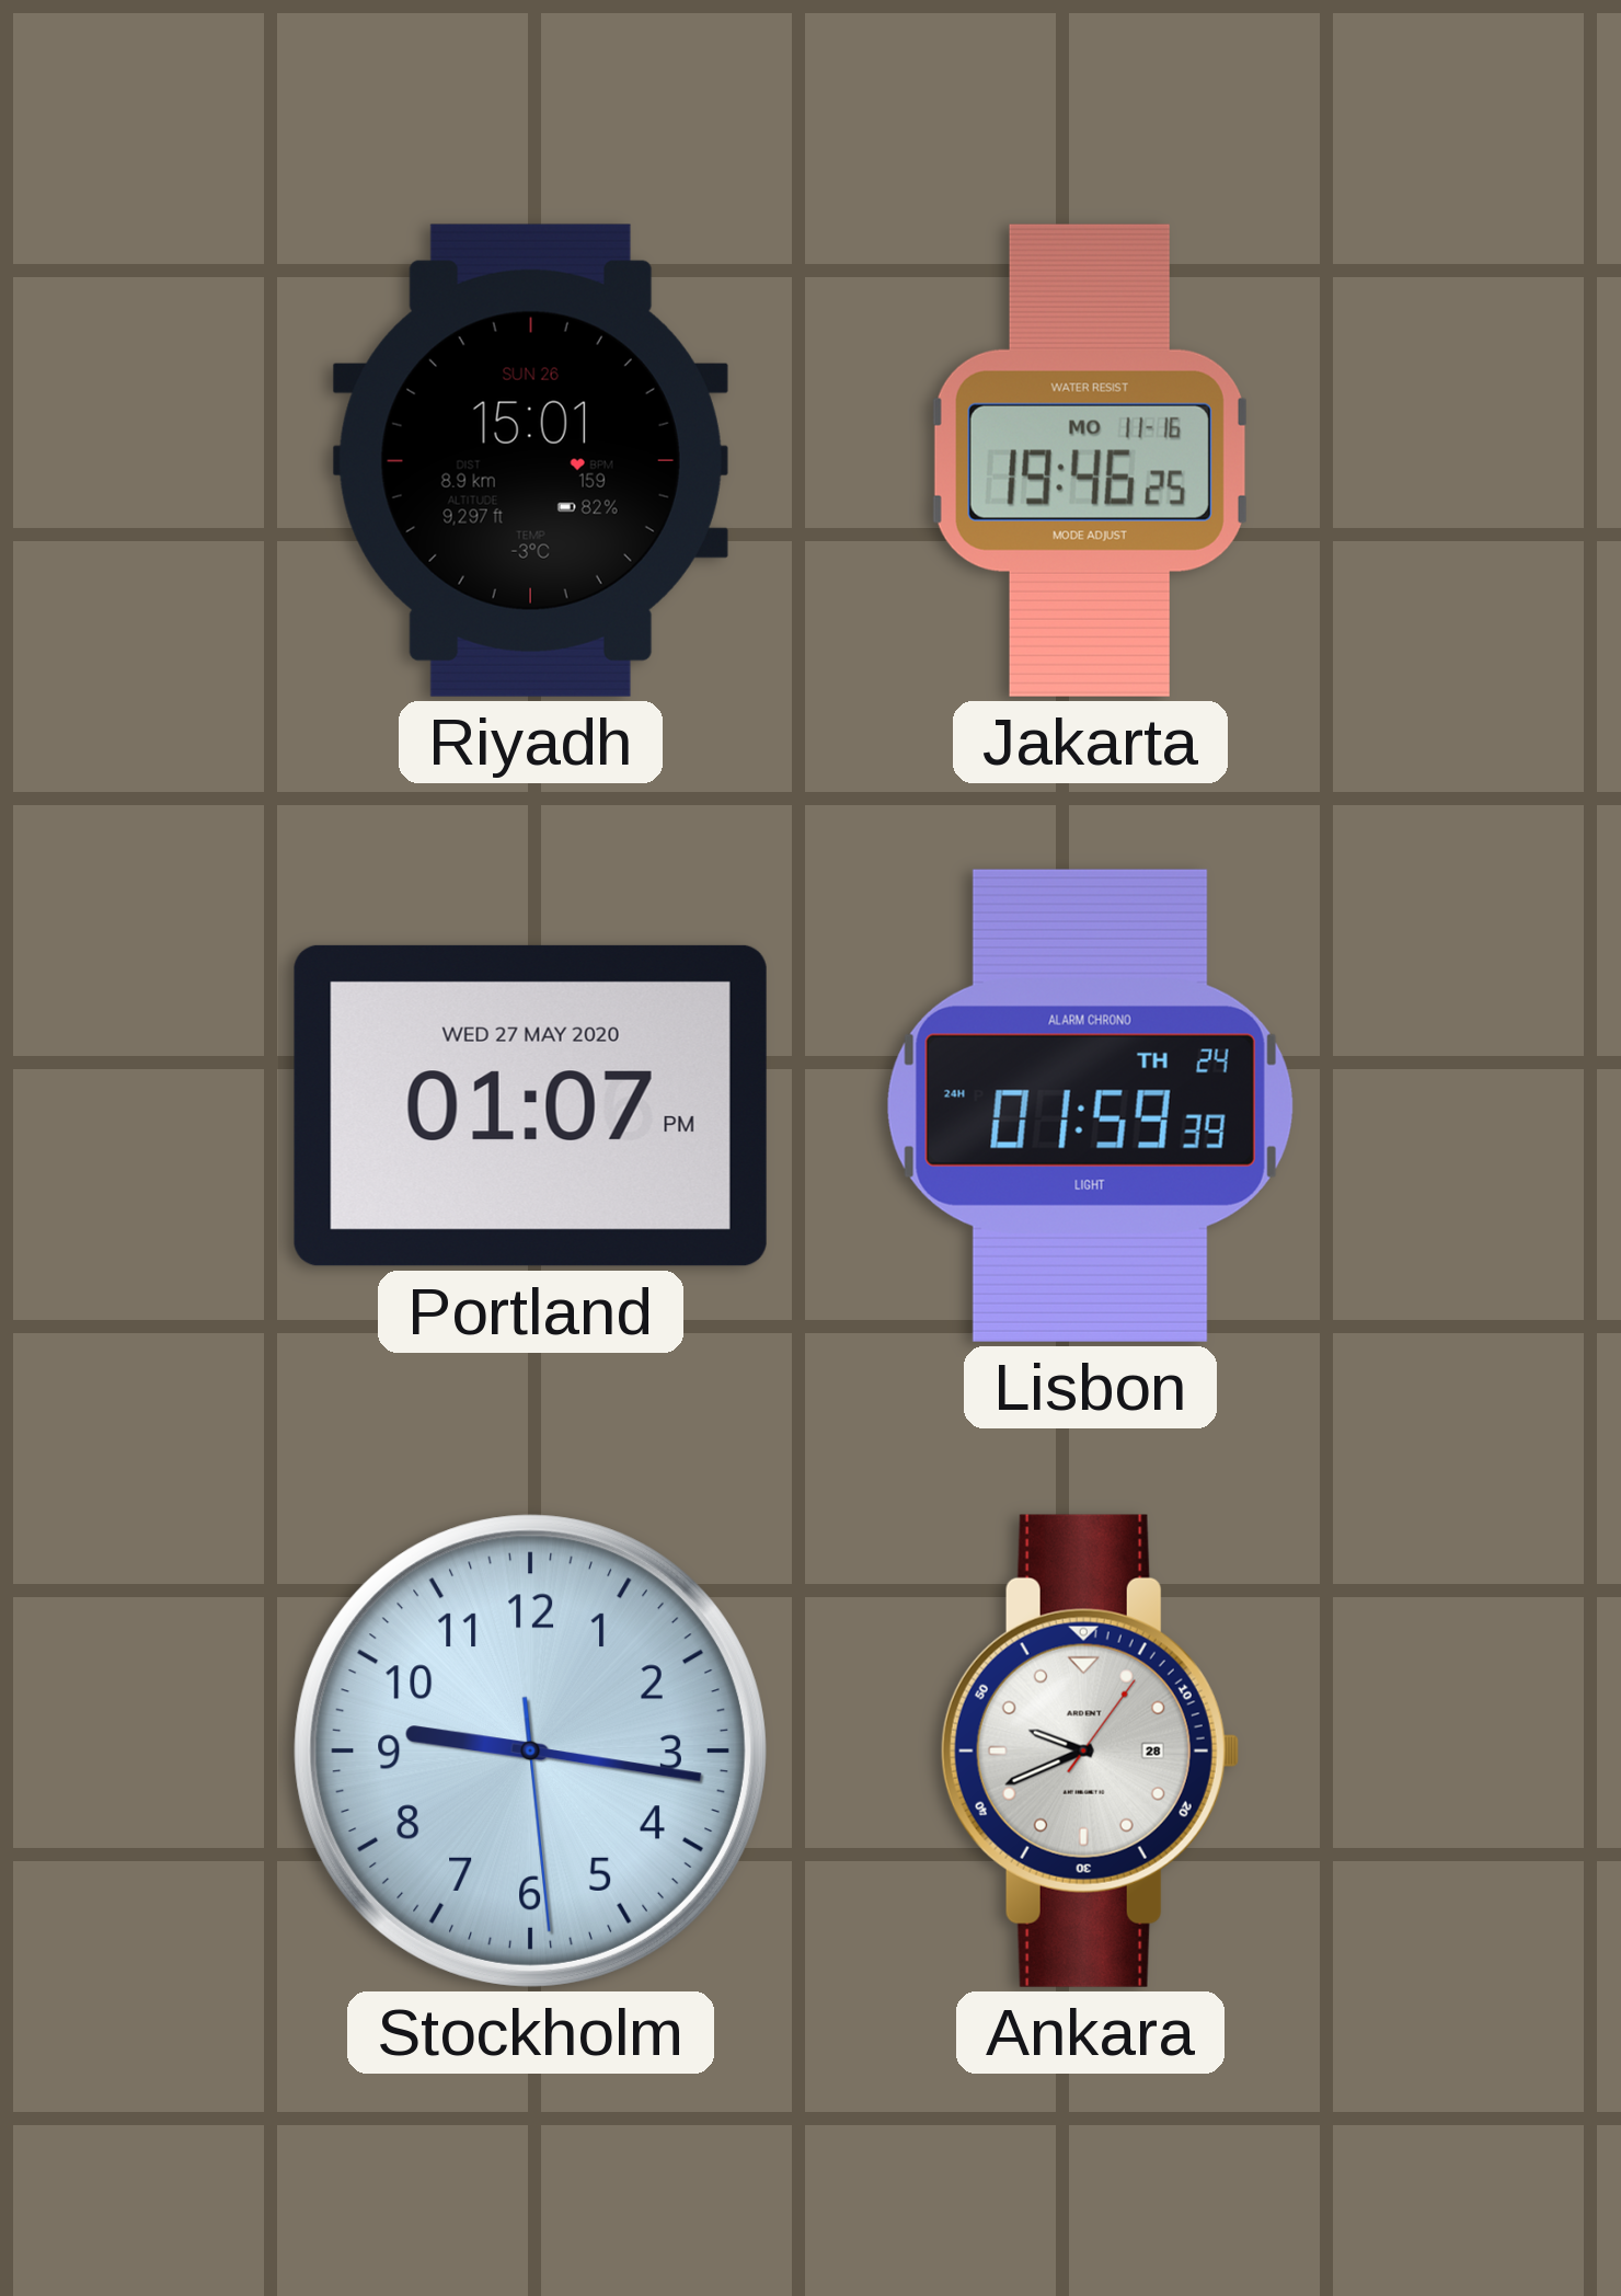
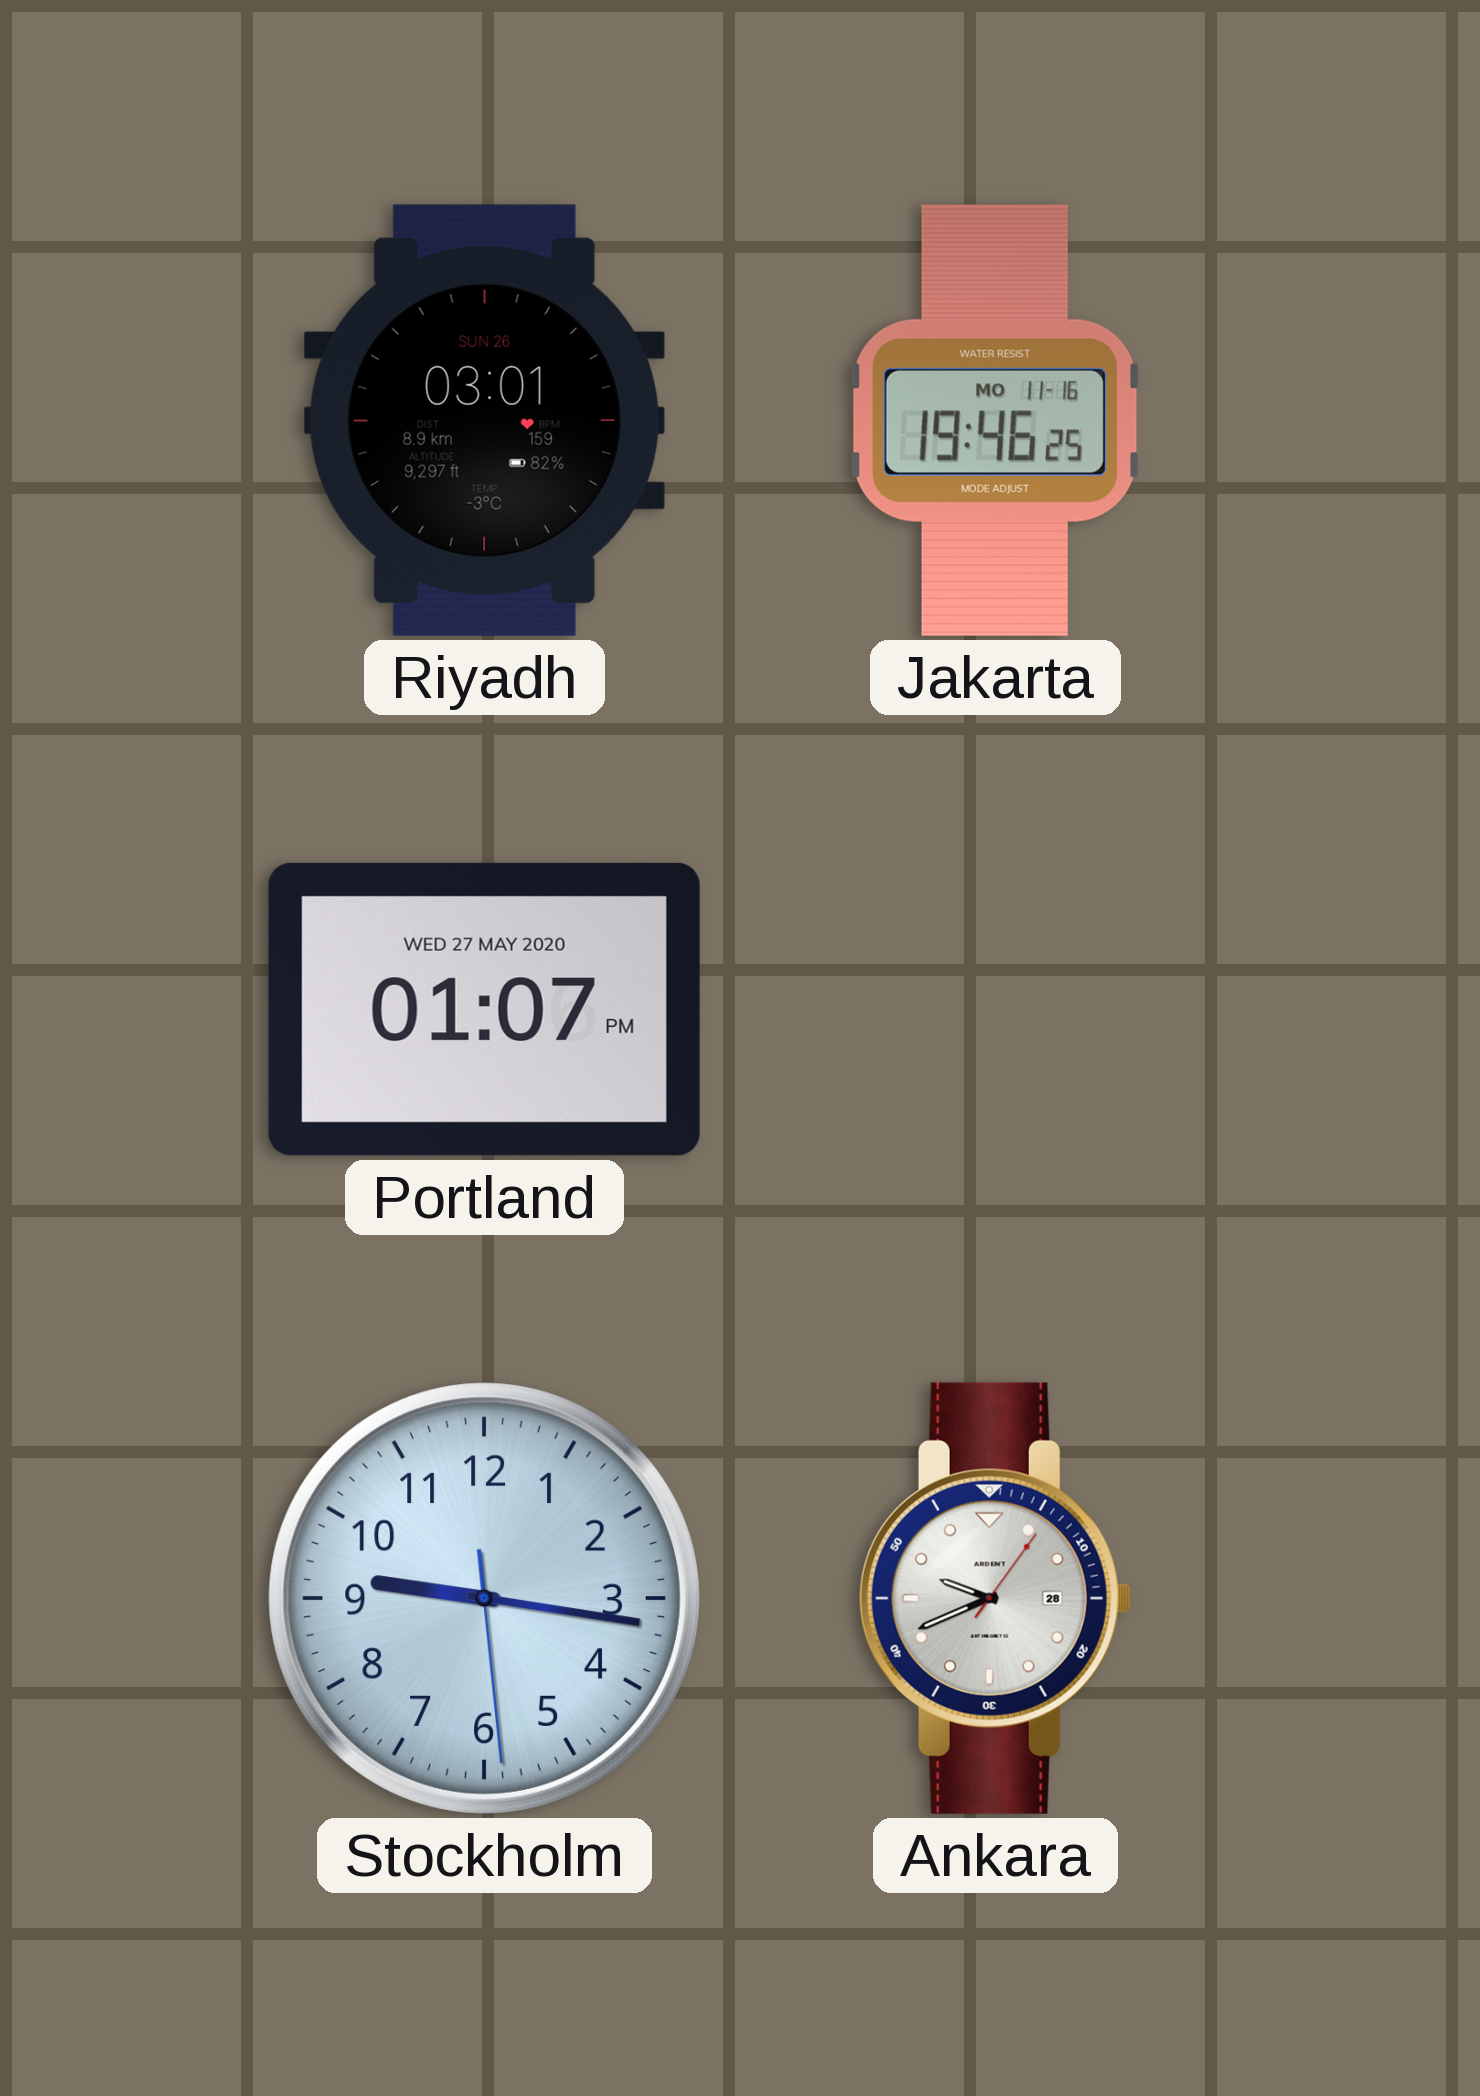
Riyadh: 15:01 -> 03:01
Lisbon: 01:59 -> none
